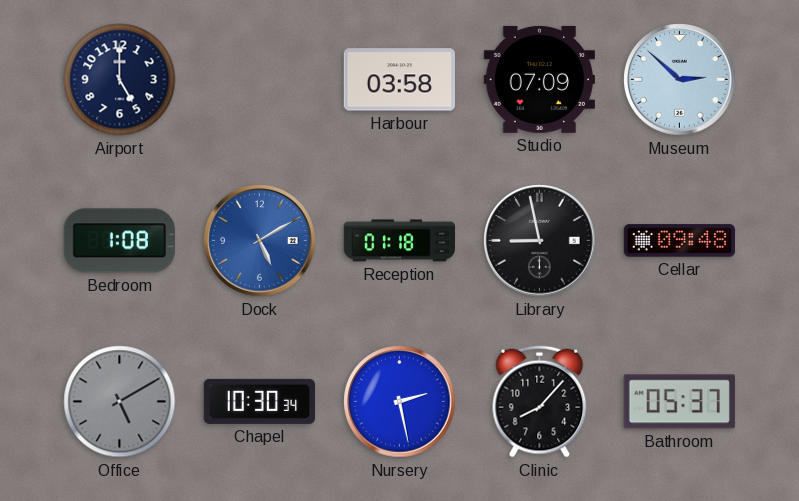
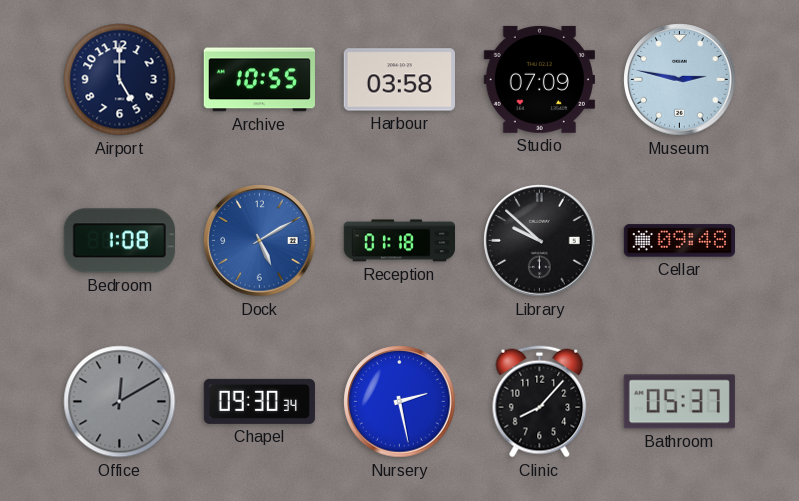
Archive: none -> 10:55
Museum: 2:52 -> 2:47
Library: 8:58 -> 9:52
Office: 5:10 -> 12:10
Chapel: 10:30 -> 09:30
